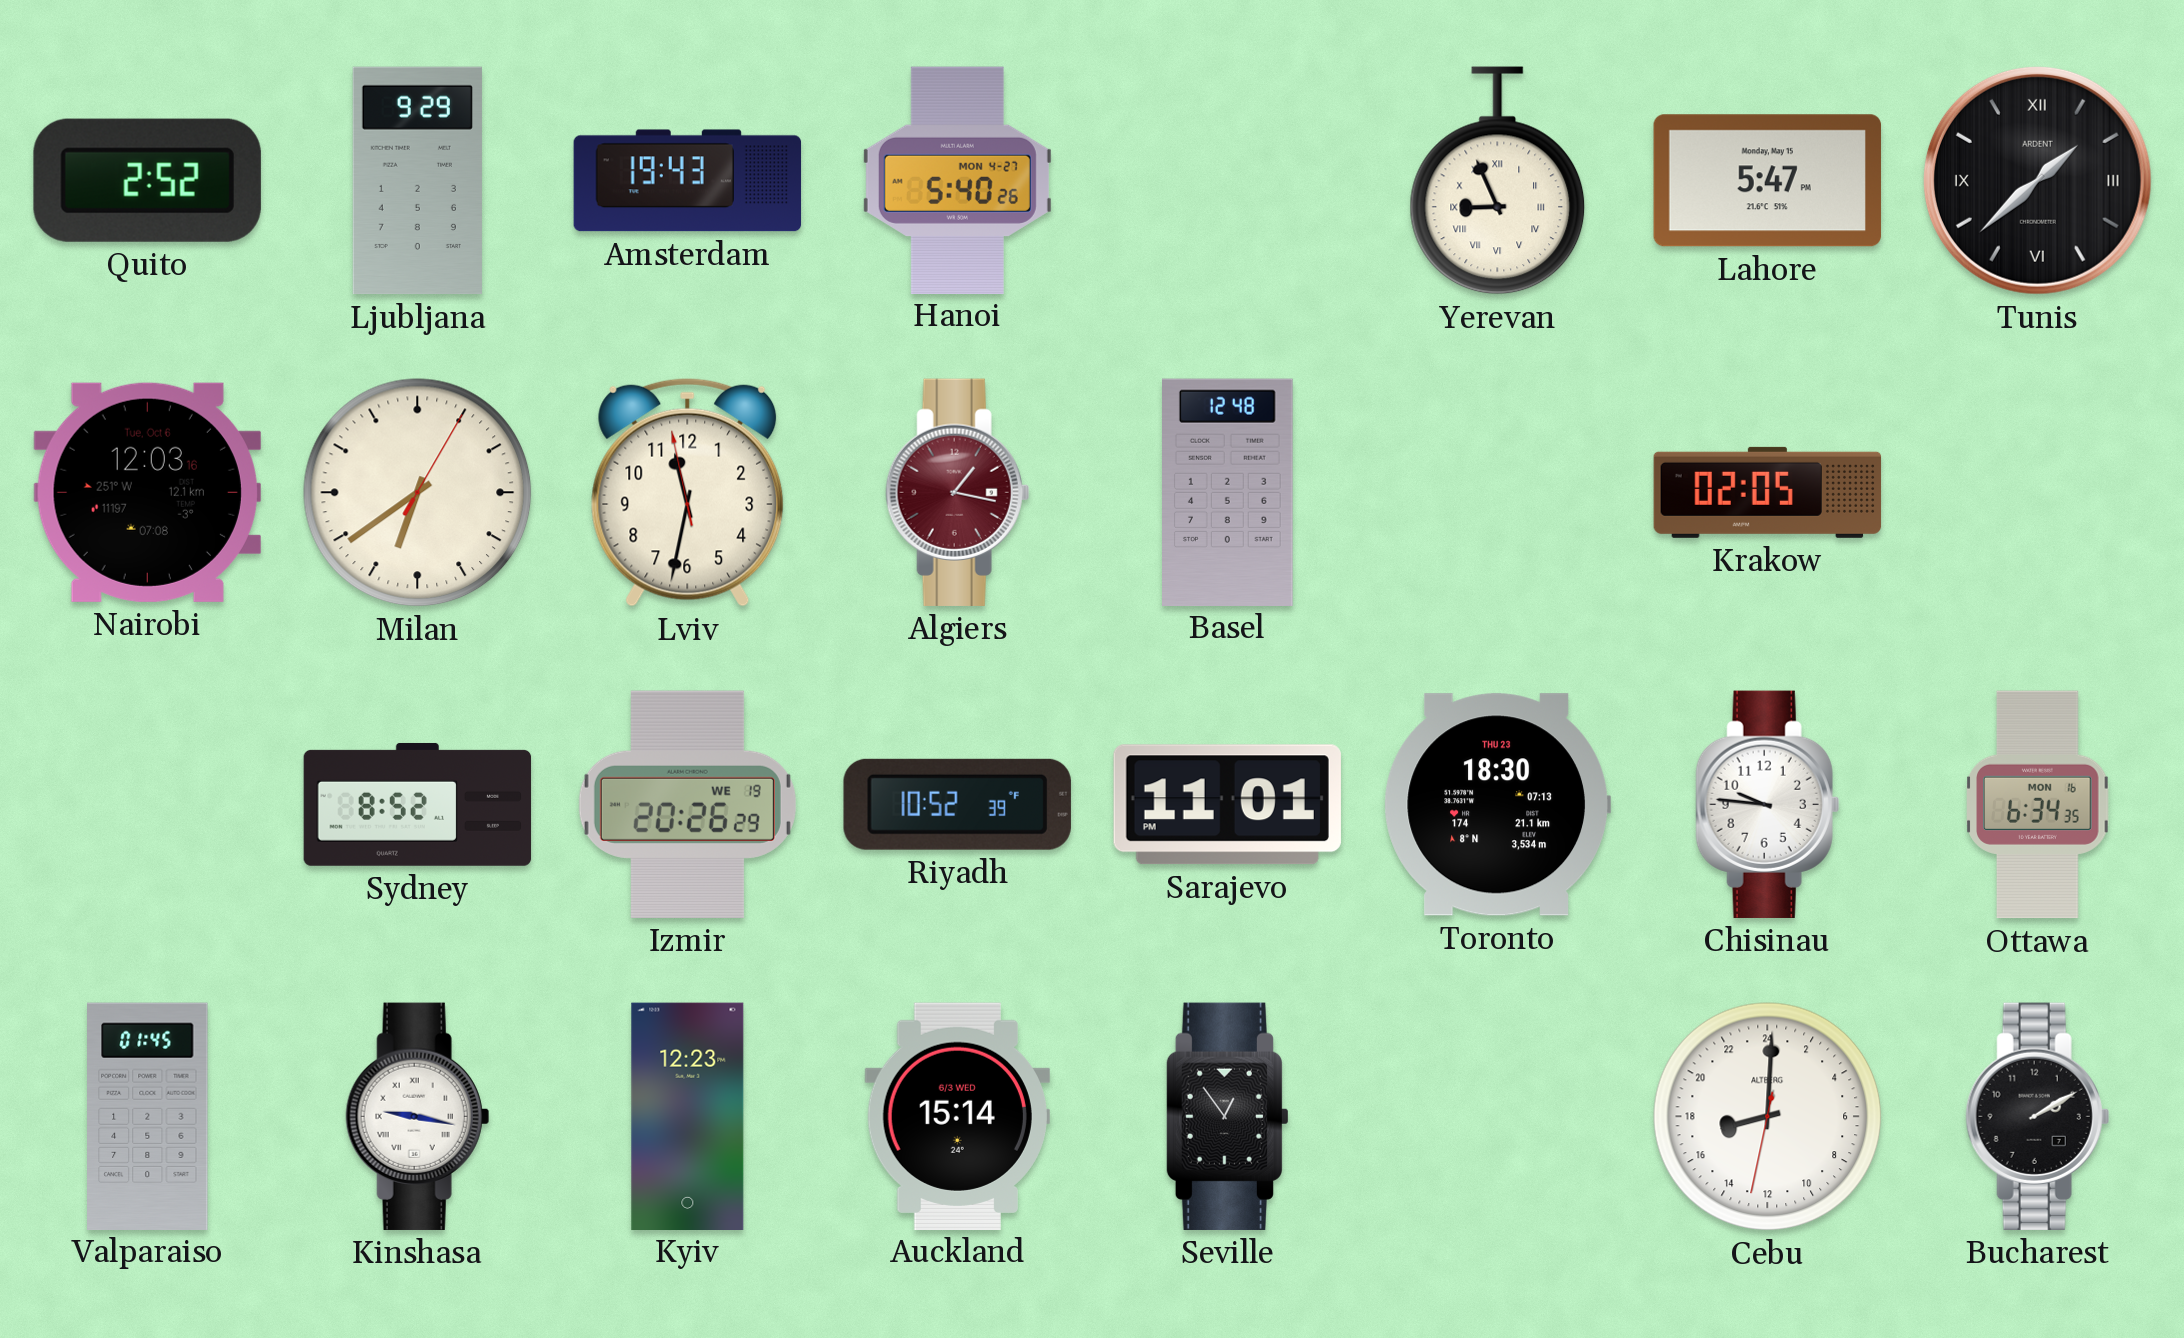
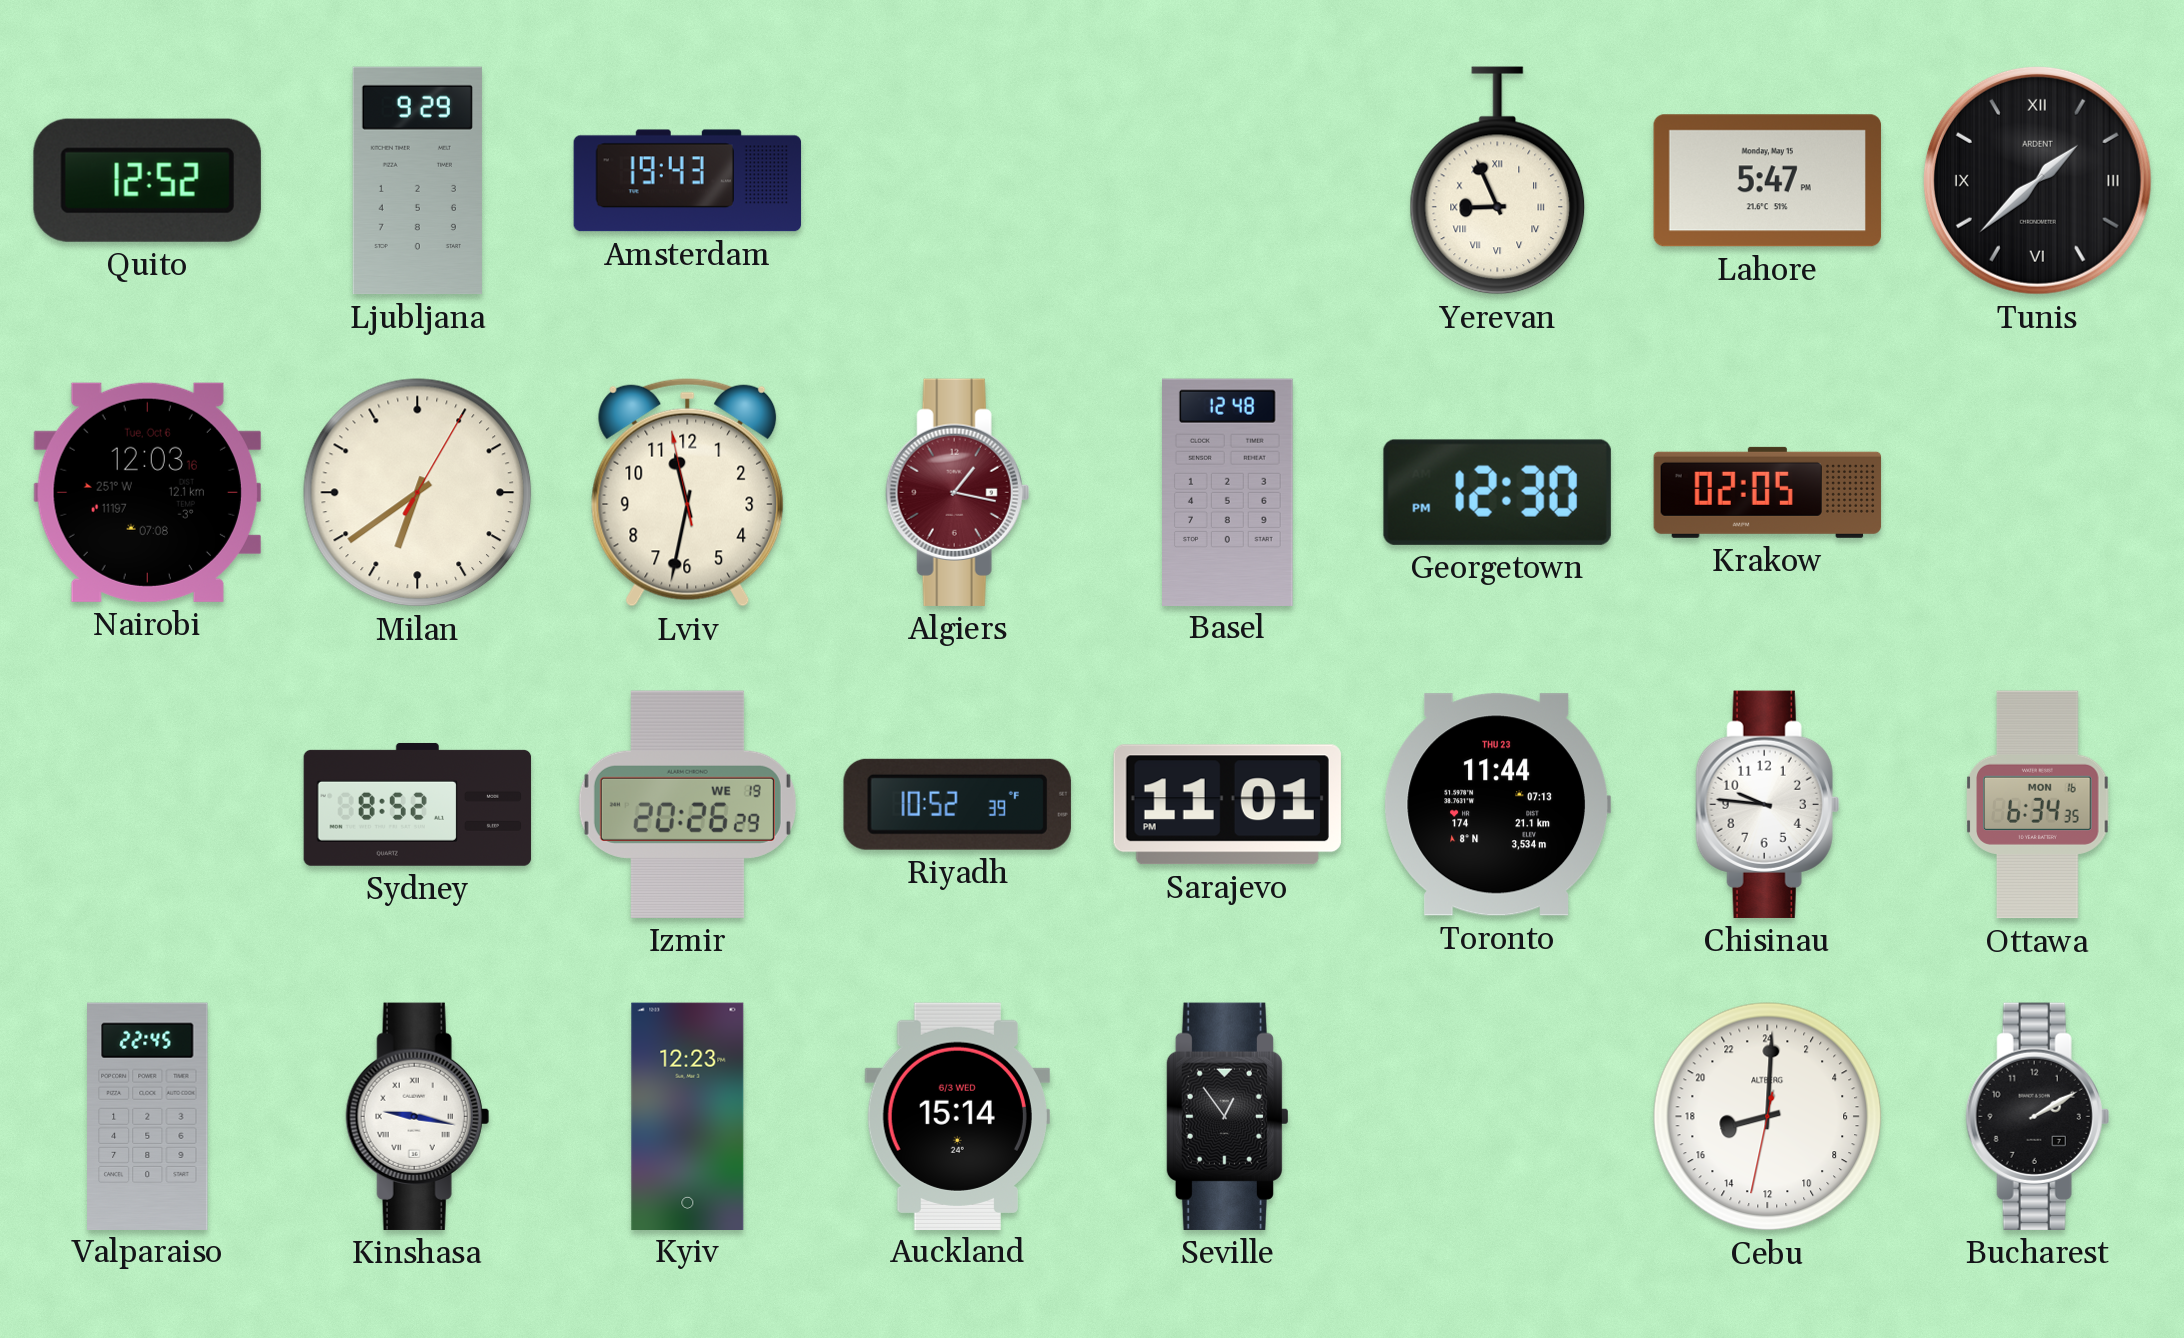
Quito: 2:52 -> 12:52
Hanoi: 5:40 -> none
Georgetown: none -> 12:30
Toronto: 18:30 -> 11:44
Valparaiso: 01:45 -> 22:45
